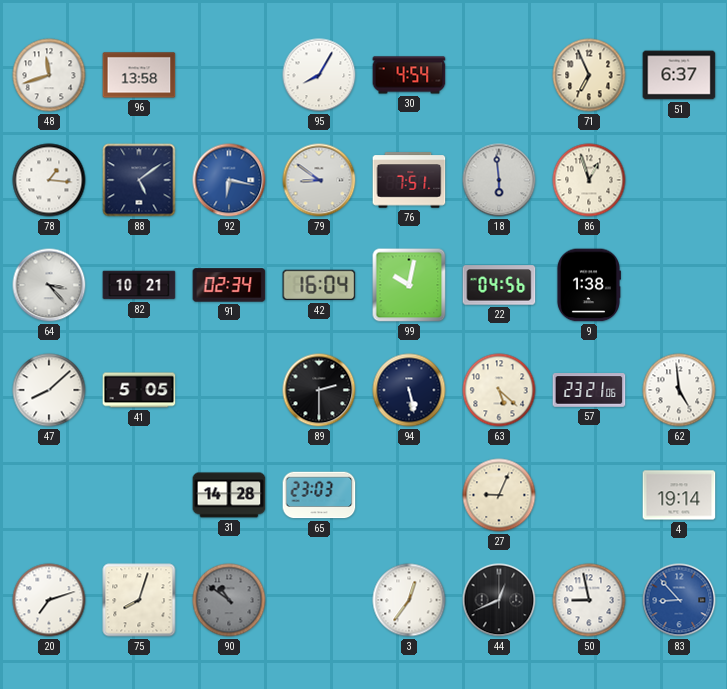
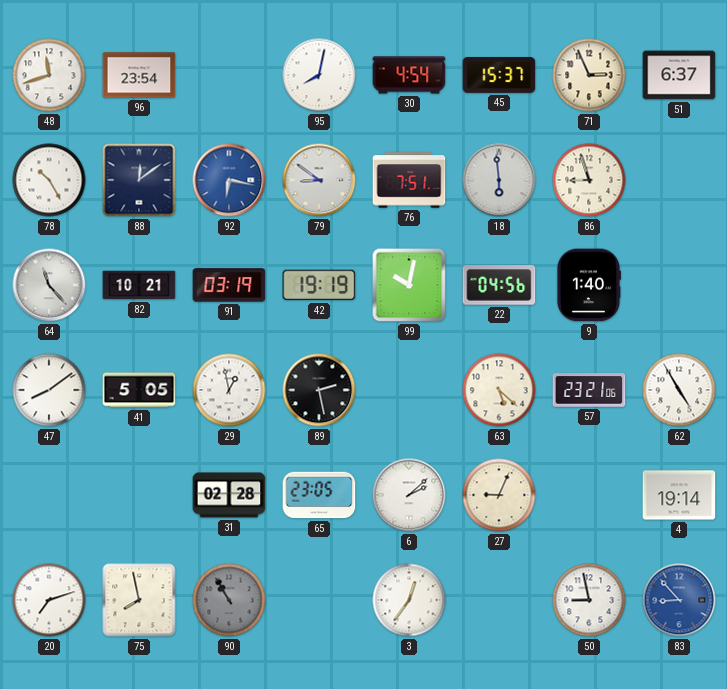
96: 13:58 -> 23:54
95: 8:05 -> 8:02
45: none -> 15:37
71: 6:56 -> 2:56
78: 1:16 -> 10:25
88: 5:09 -> 12:09
86: 12:57 -> 8:57
64: 3:23 -> 11:23
91: 02:34 -> 03:19
42: 16:04 -> 19:19
9: 1:38 -> 1:40
47: 8:08 -> 8:09
29: none -> 12:58
89: 2:30 -> 2:28
94: 5:28 -> none
62: 4:59 -> 4:55
31: 14:28 -> 02:28
65: 23:03 -> 23:05
6: none -> 2:08
75: 8:03 -> 7:58
90: 10:51 -> 10:55
44: 12:41 -> none
